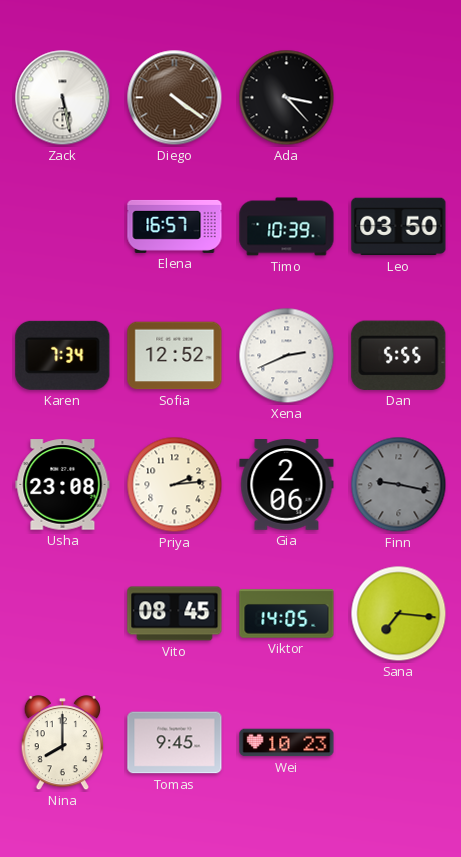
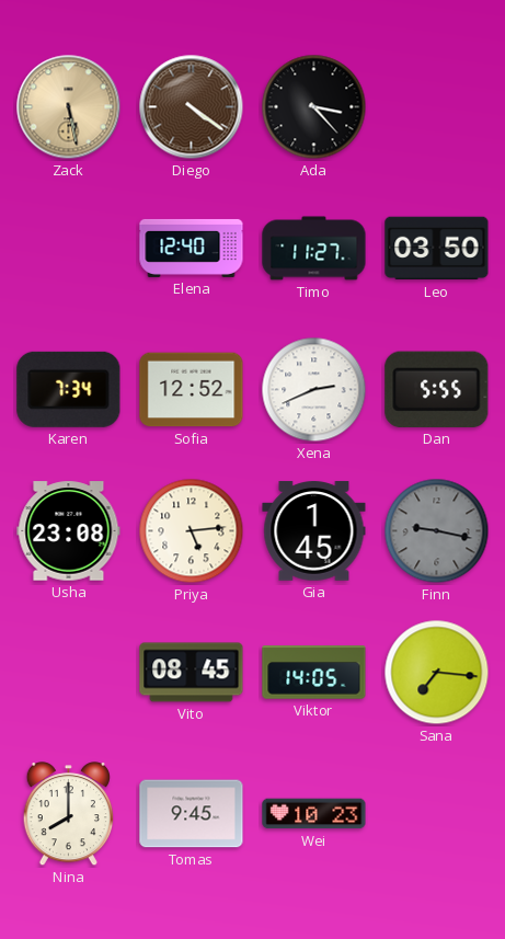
Zack dial: white -> champagne
Elena: 16:57 -> 12:40
Timo: 10:39 -> 11:27
Priya: 2:14 -> 5:14
Gia: 2:06 -> 1:45
